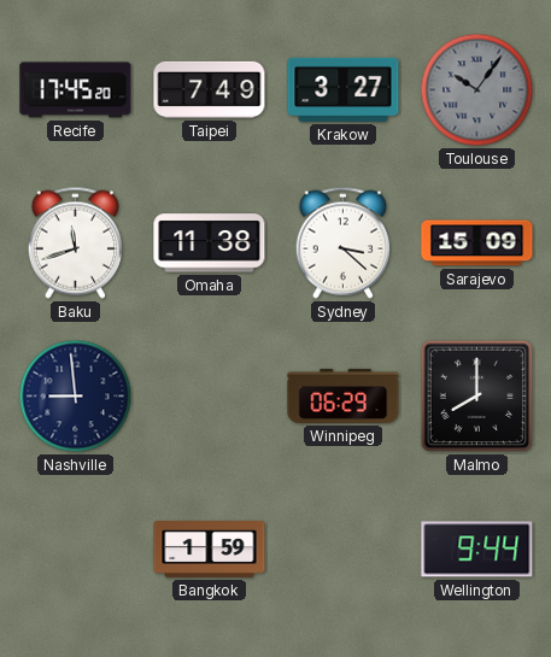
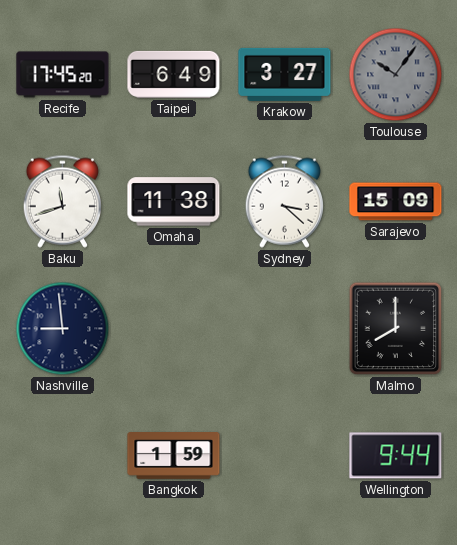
Taipei: 7:49 -> 6:49
Winnipeg: 06:29 -> none
